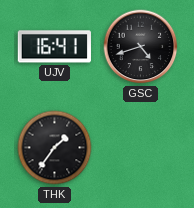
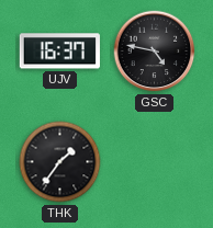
UJV: 16:41 -> 16:37
GSC: 4:42 -> 4:47
